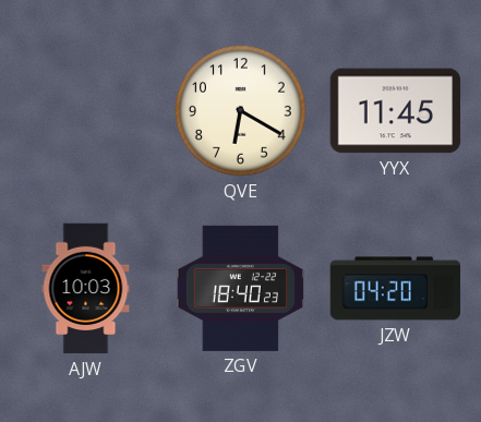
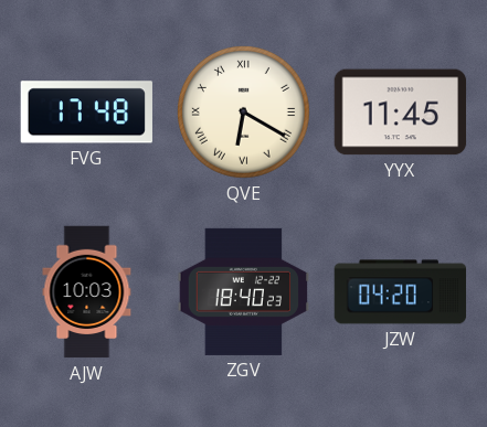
FVG: none -> 17:48
QVE numerals: Arabic -> Roman
